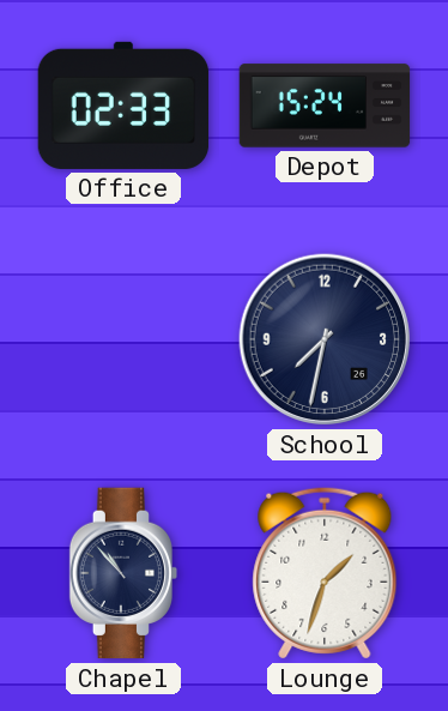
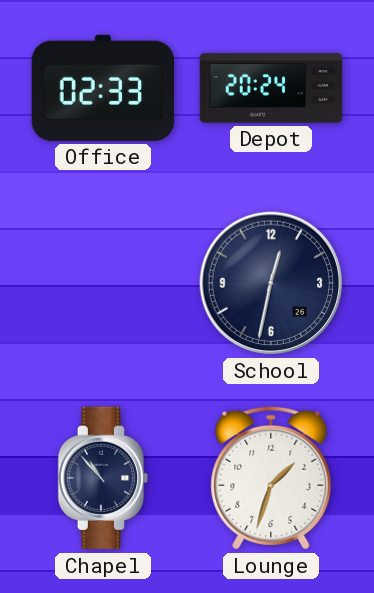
Depot: 15:24 -> 20:24
School: 7:32 -> 12:32
